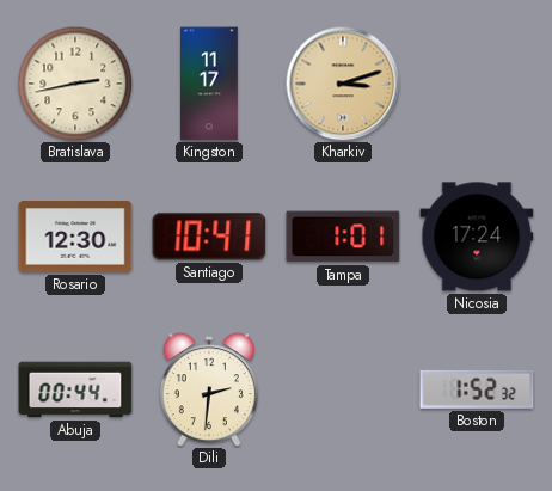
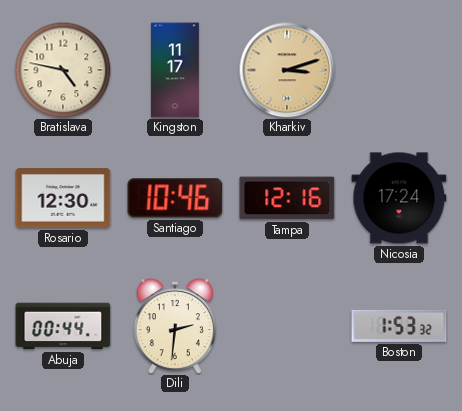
Bratislava: 2:43 -> 4:47
Santiago: 10:41 -> 10:46
Tampa: 1:01 -> 12:16
Boston: 1:52 -> 1:53
